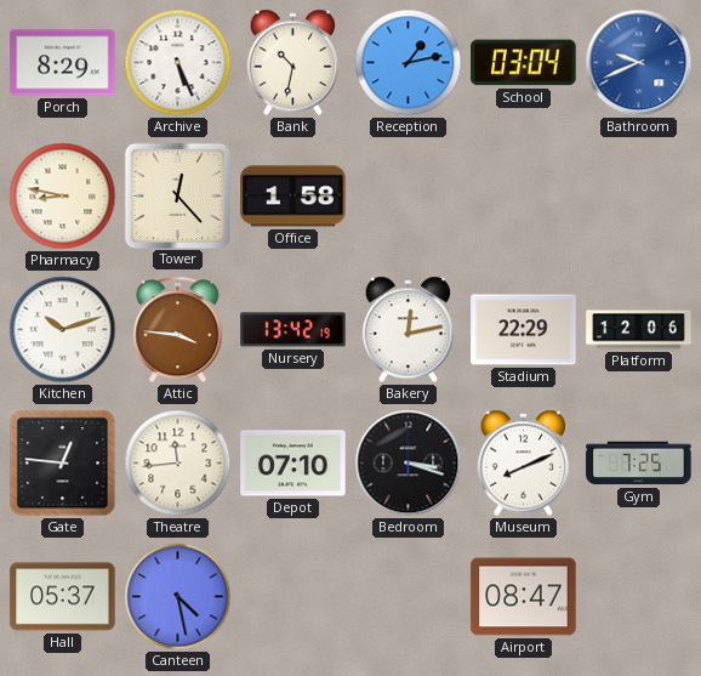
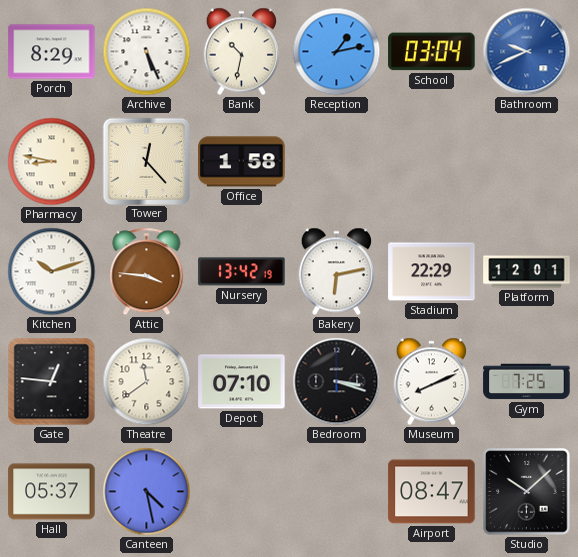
Bakery: 12:13 -> 6:13
Platform: 12:06 -> 12:01
Theatre: 11:44 -> 11:39
Studio: none -> 10:08
